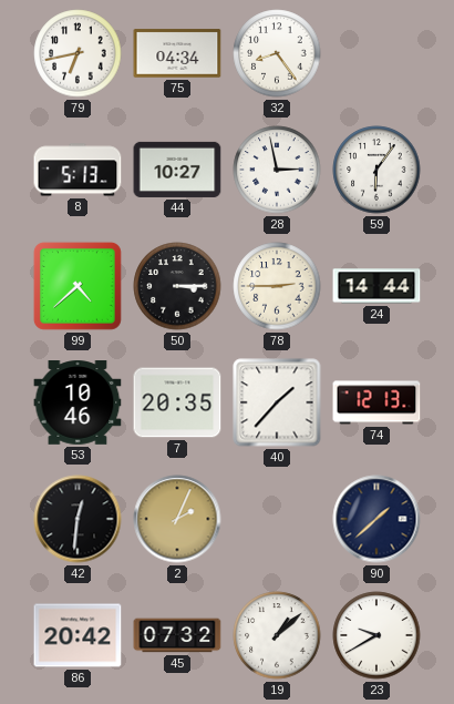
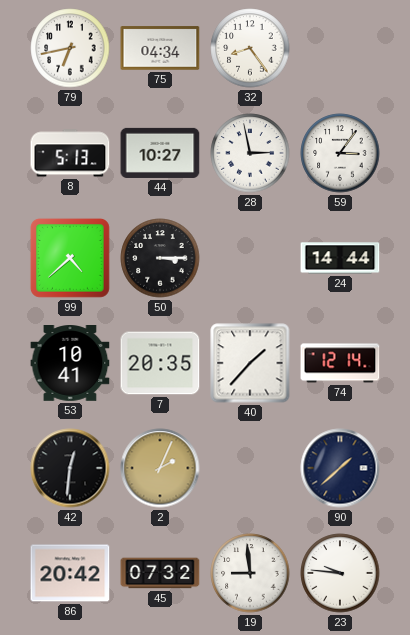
59: 6:06 -> 3:06
78: 2:45 -> none
53: 10:46 -> 10:41
74: 12:13 -> 12:14
19: 1:08 -> 8:59
23: 9:40 -> 9:46
